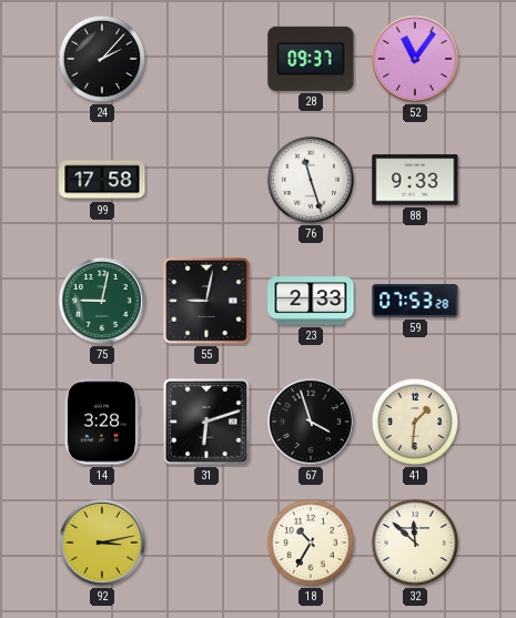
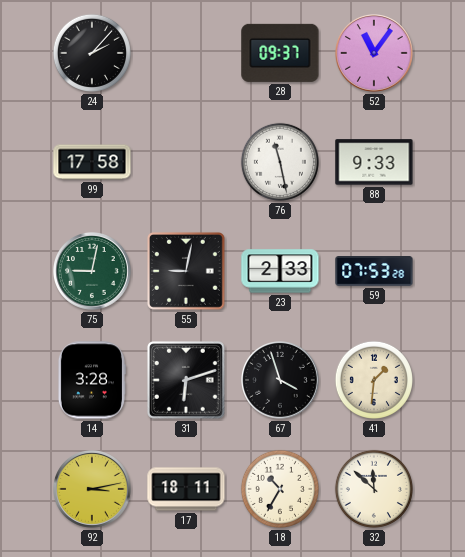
76: 11:27 -> 11:28
17: none -> 18:11
